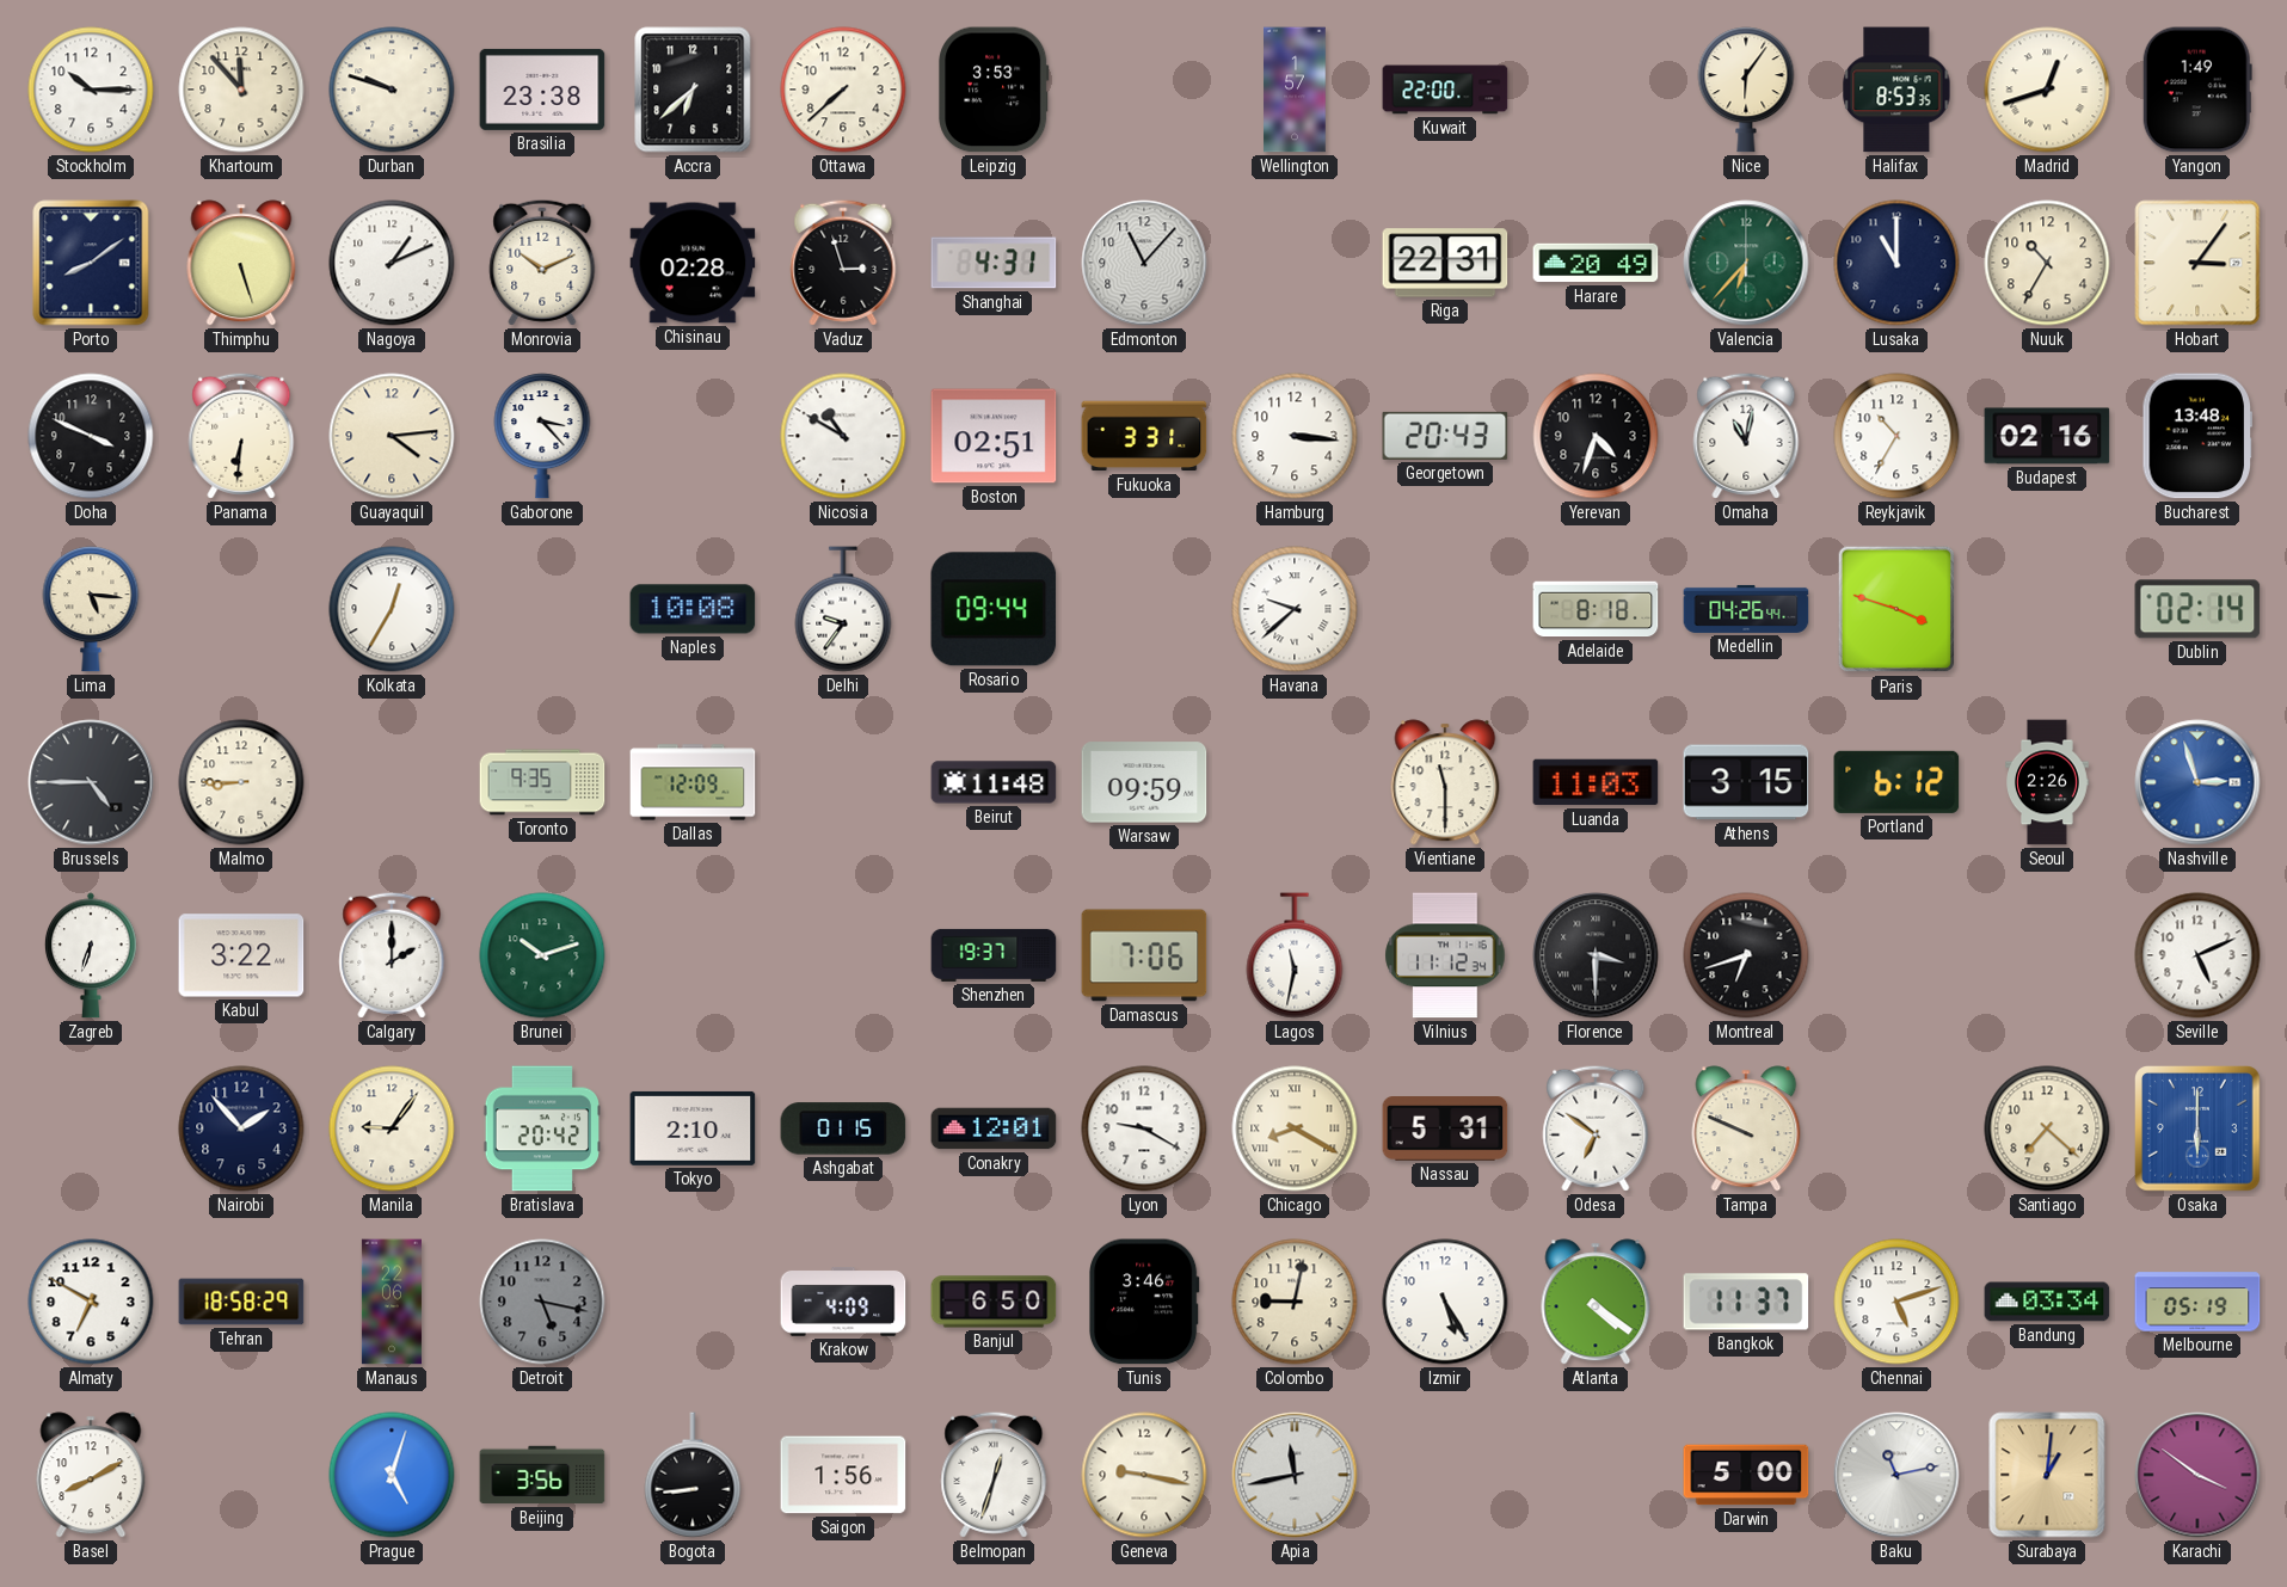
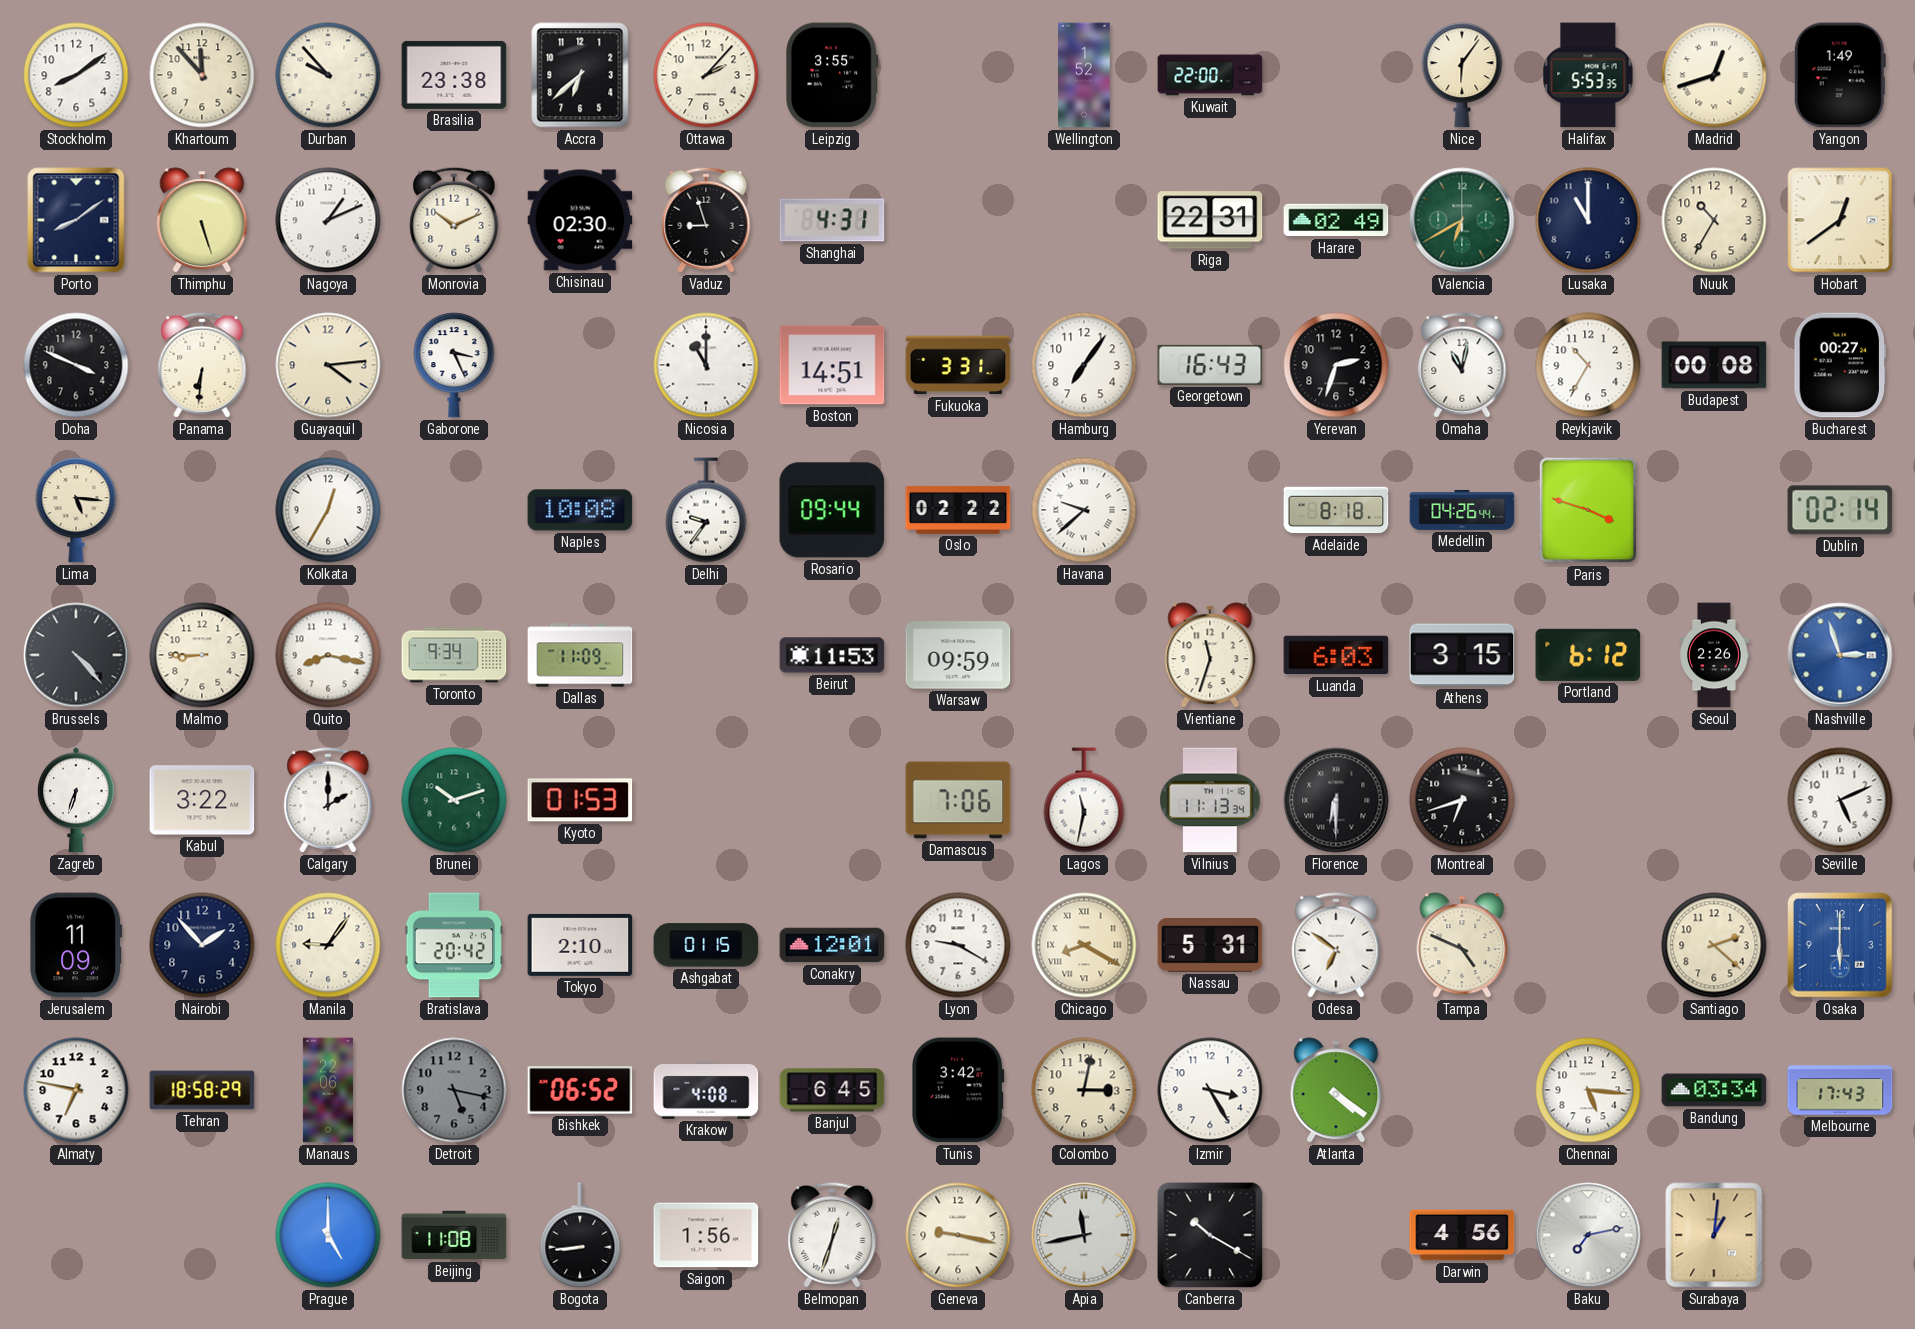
Stockholm: 10:15 -> 8:09
Durban: 9:48 -> 9:53
Ottawa: 7:38 -> 2:07
Leipzig: 3:53 -> 3:55
Wellington: 1:57 -> 1:52
Halifax: 8:53 -> 5:53
Chisinau: 02:28 -> 02:30
Vaduz: 2:57 -> 8:57
Edmonton: 11:07 -> none
Harare: 20:49 -> 02:49
Valencia: 6:37 -> 6:40
Hobart: 3:06 -> 12:39
Gaborone: 3:23 -> 3:26
Nicosia: 10:50 -> 11:00
Boston: 02:51 -> 14:51
Hamburg: 3:16 -> 7:06
Georgetown: 20:43 -> 16:43
Yerevan: 4:33 -> 2:33
Budapest: 02:16 -> 00:08
Bucharest: 13:48 -> 00:27
Oslo: none -> 02:22
Brussels: 4:45 -> 4:23
Quito: none -> 8:17
Toronto: 9:35 -> 9:34
Dallas: 12:09 -> 11:09
Beirut: 11:48 -> 11:53
Vientiane: 11:30 -> 11:33
Luanda: 11:03 -> 6:03
Kyoto: none -> 01:53
Shenzhen: 19:37 -> none
Vilnius: 11:12 -> 11:13
Florence: 3:30 -> 6:30
Jerusalem: none -> 11:09
Tampa: 9:49 -> 4:49
Santiago: 7:22 -> 2:22
Almaty: 6:50 -> 6:47
Bishkek: none -> 06:52
Krakow: 4:09 -> 4:08
Banjul: 6:50 -> 6:45
Tunis: 3:46 -> 3:42
Colombo: 9:02 -> 3:02
Izmir: 5:25 -> 3:25
Bangkok: 11:37 -> none
Chennai: 5:12 -> 5:16
Melbourne: 05:19 -> 17:43
Basel: 8:10 -> none
Prague: 5:03 -> 5:00
Beijing: 3:56 -> 11:08
Canberra: none -> 10:20
Darwin: 5:00 -> 4:56
Baku: 11:13 -> 7:13
Karachi: 3:51 -> none
